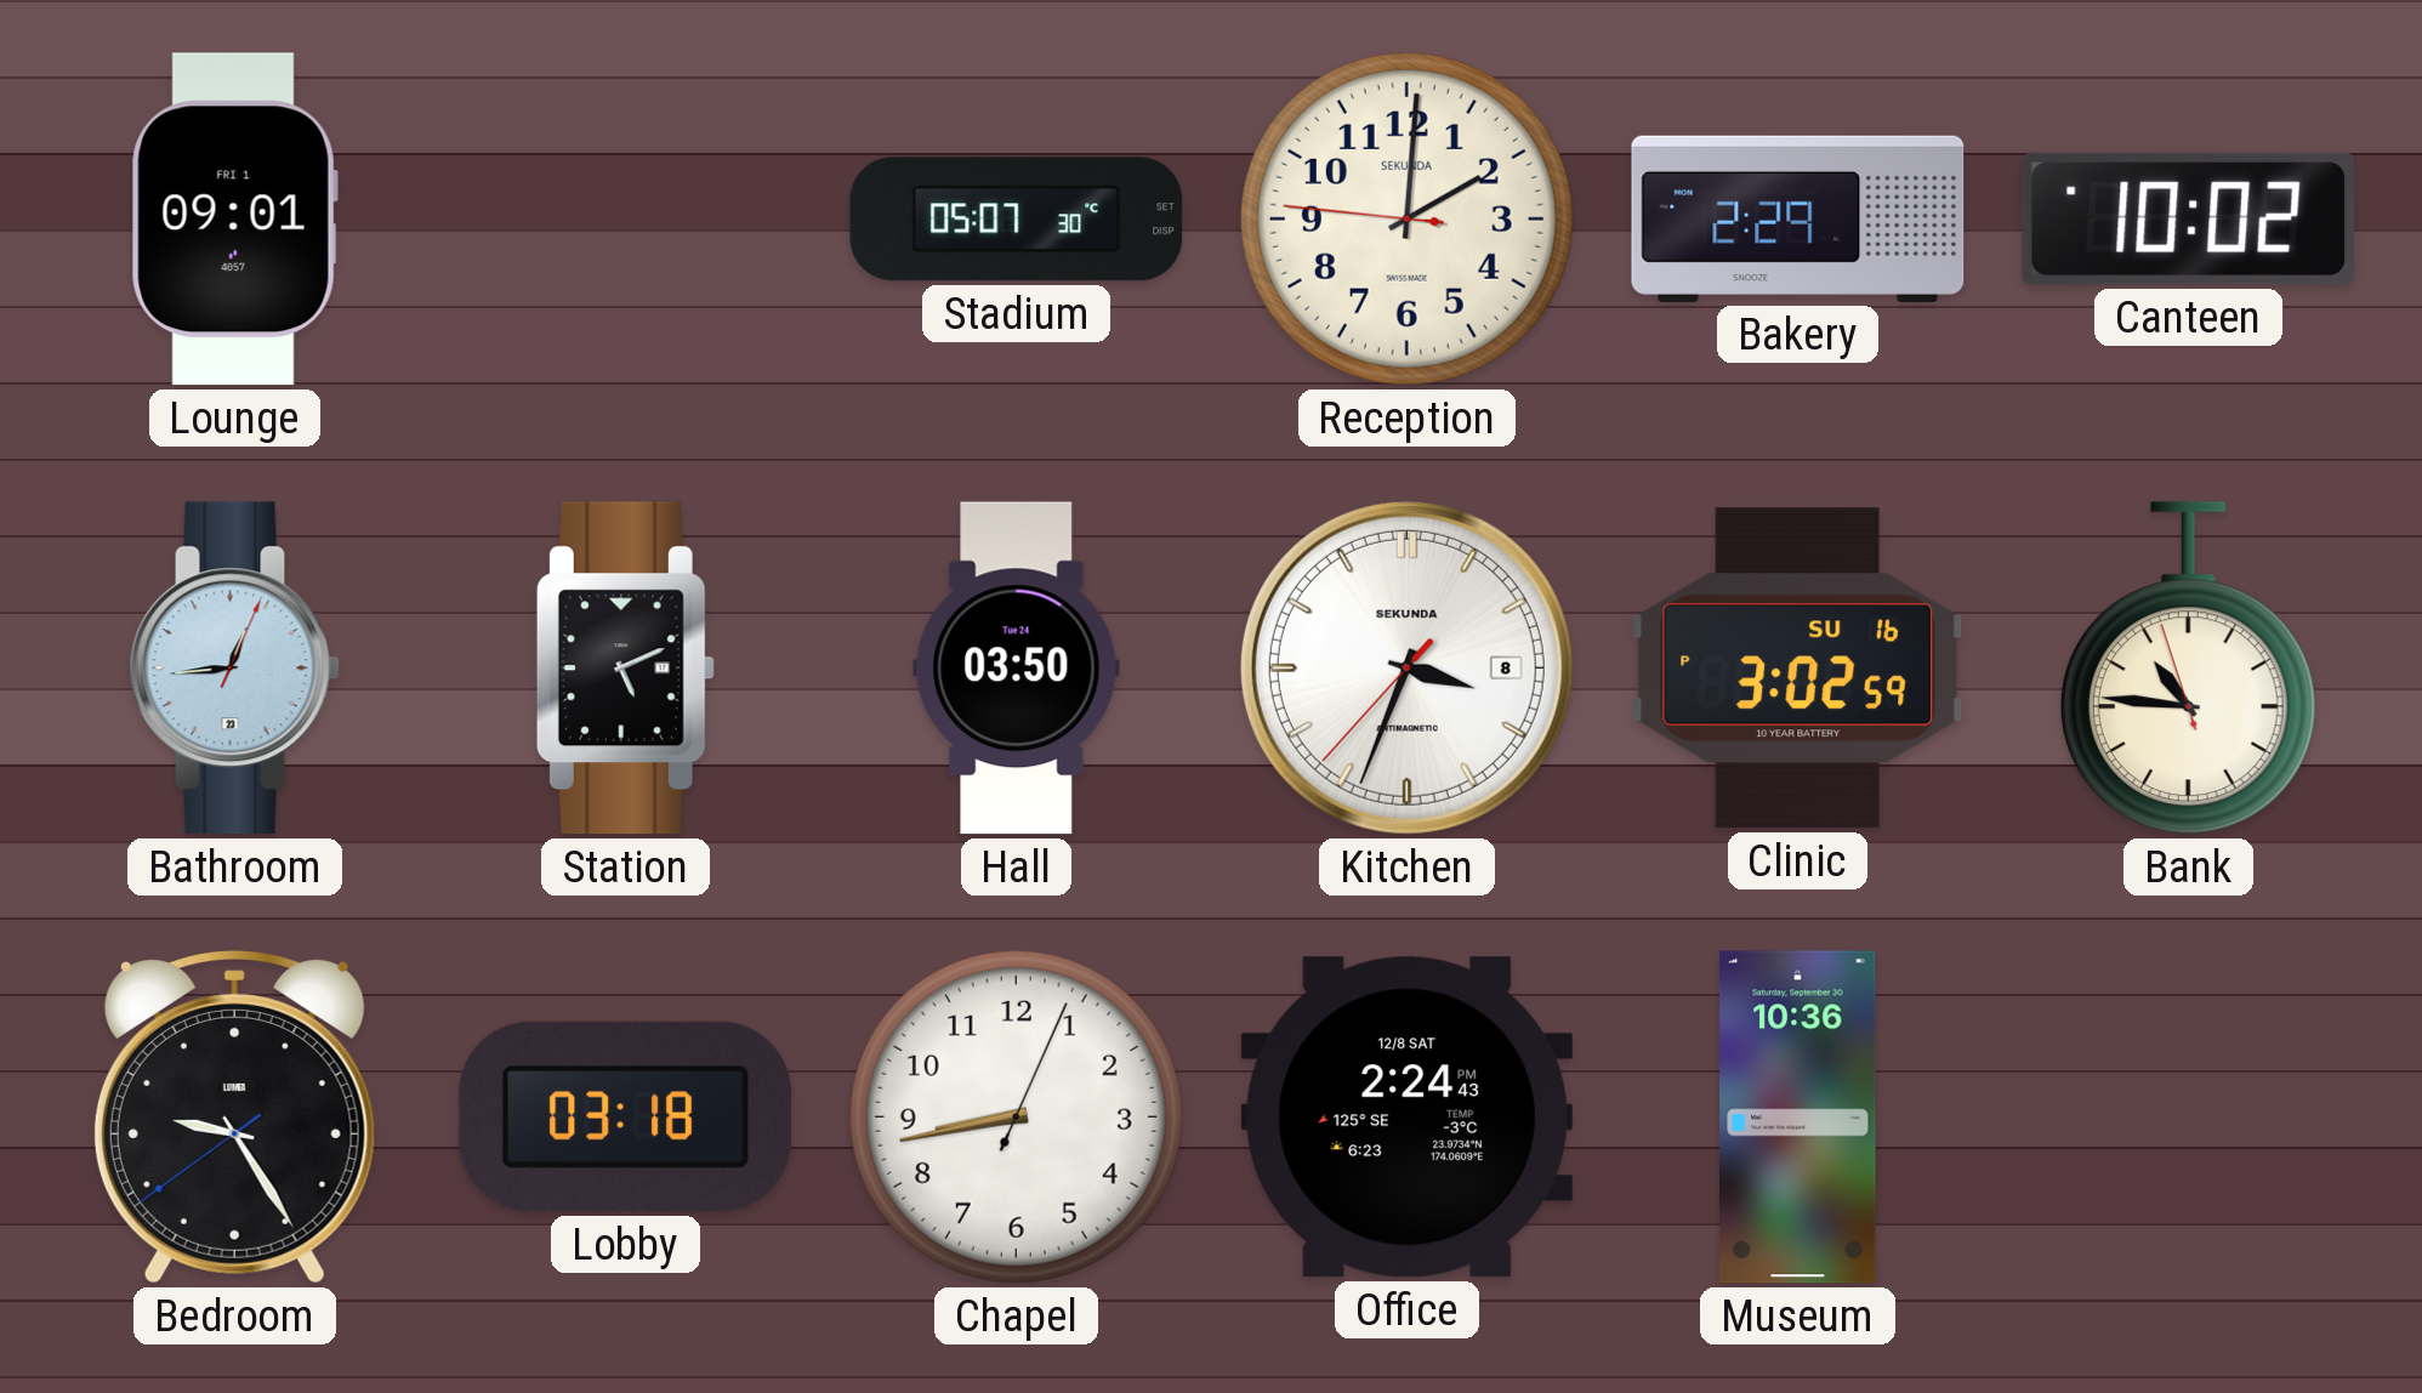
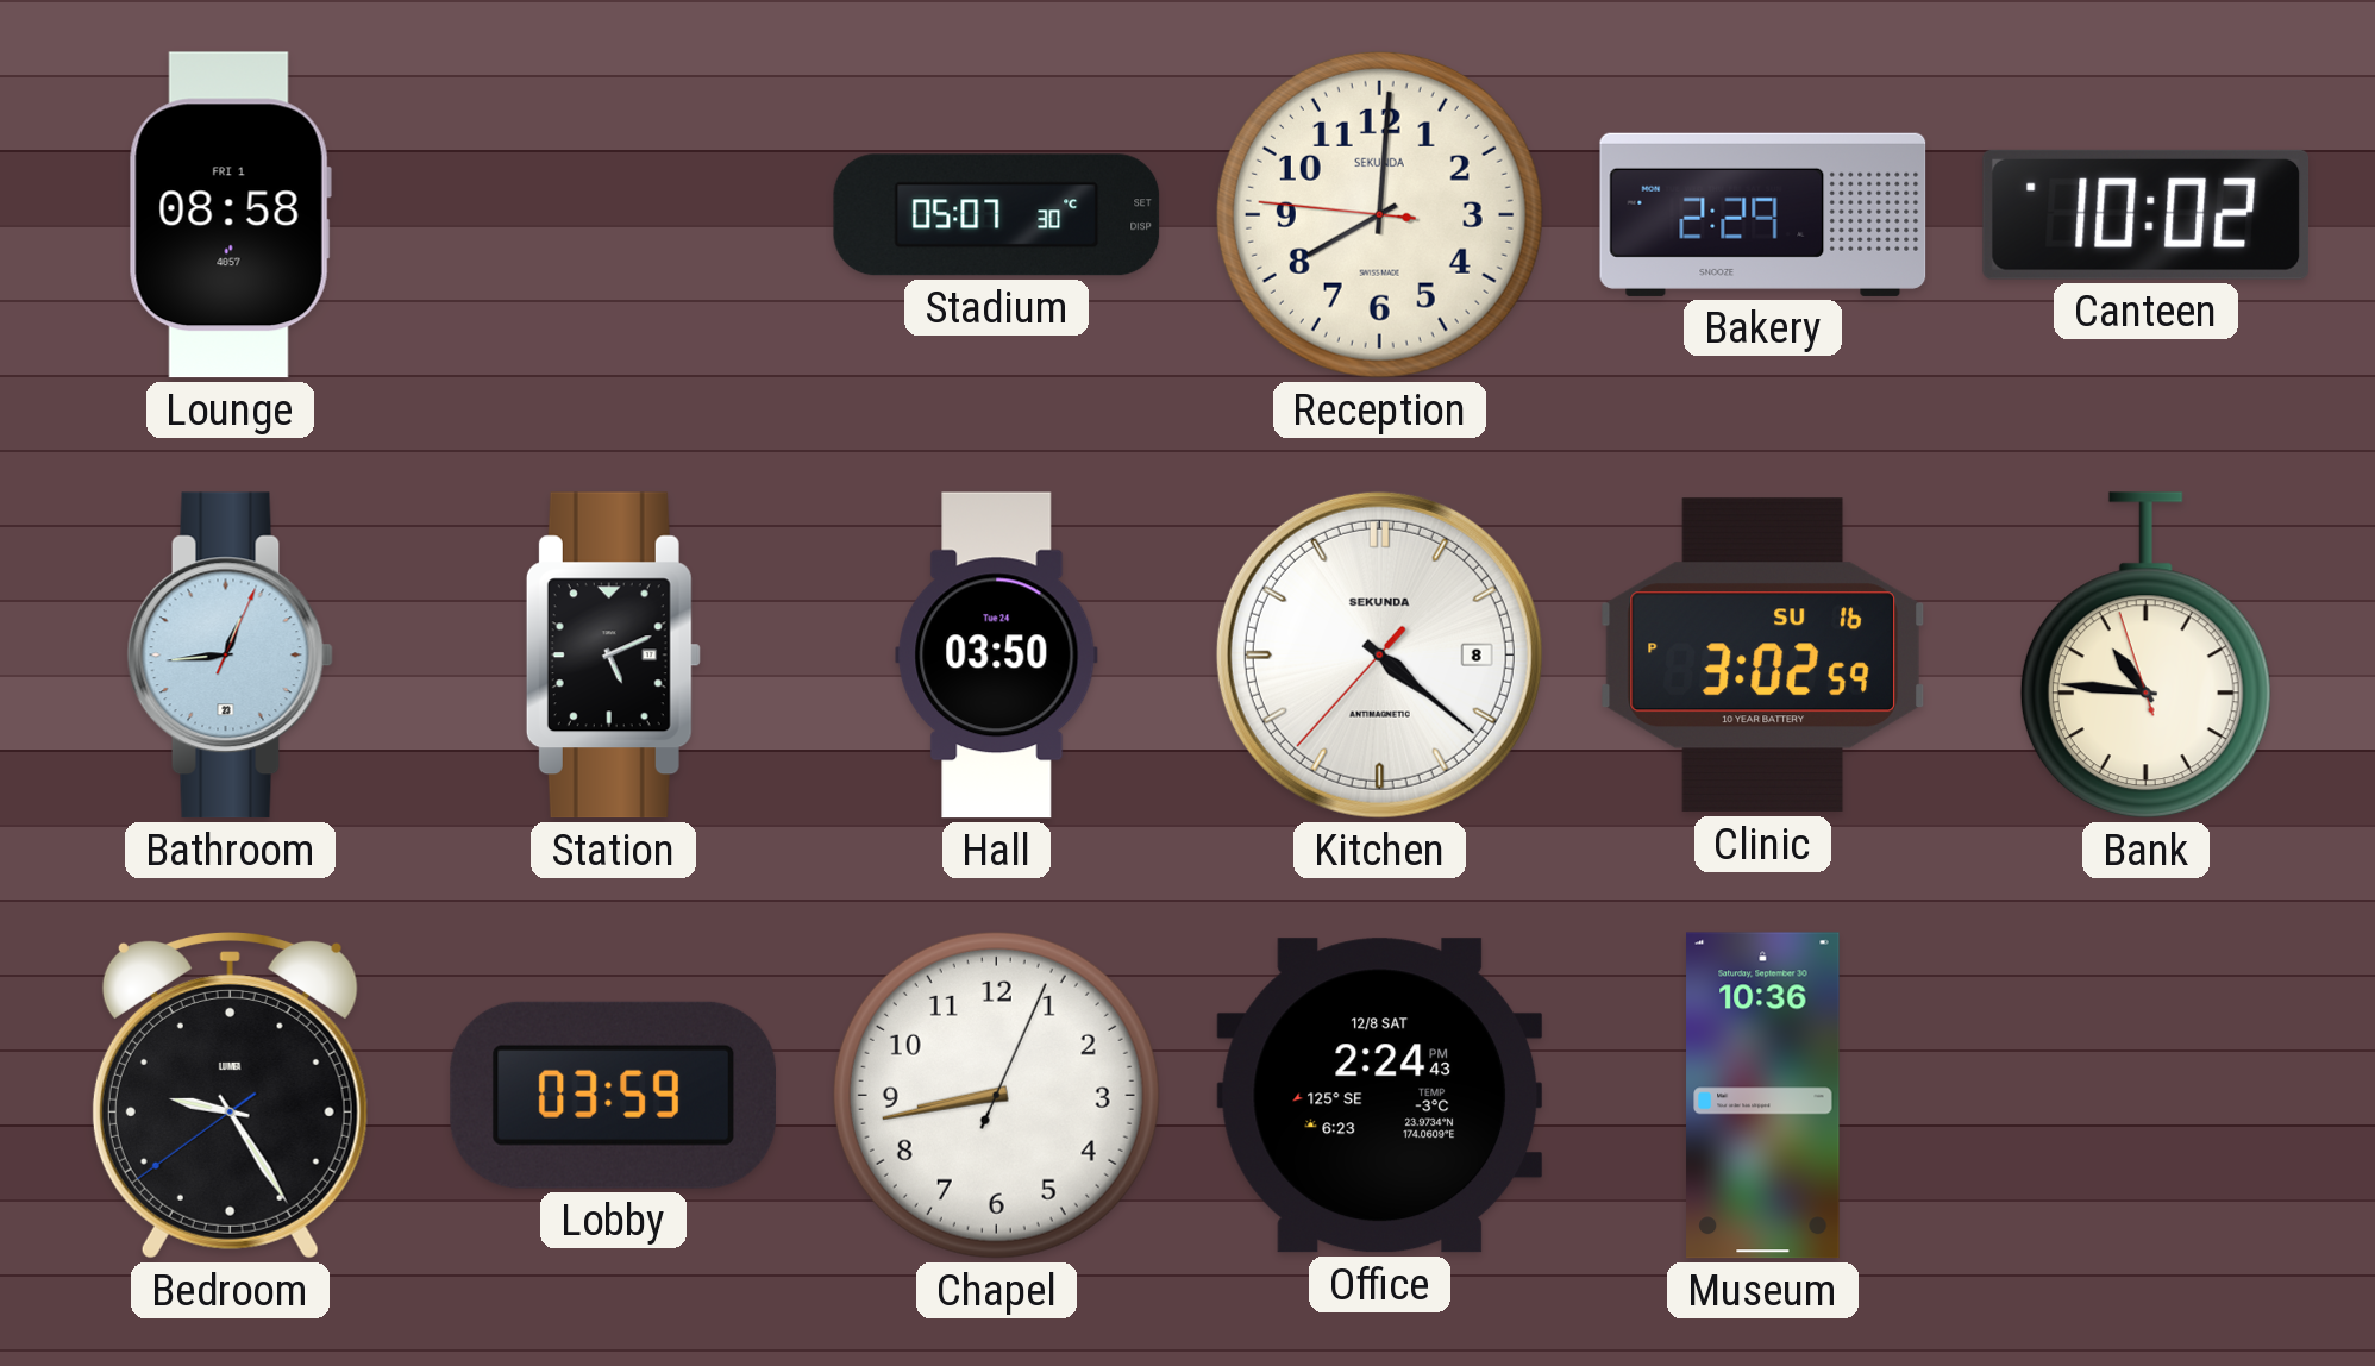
Lounge: 09:01 -> 08:58
Reception: 2:00 -> 8:00
Kitchen: 3:33 -> 4:21
Lobby: 03:18 -> 03:59
